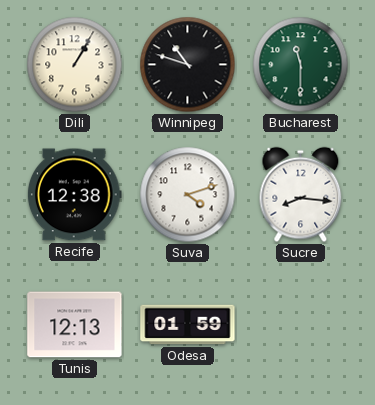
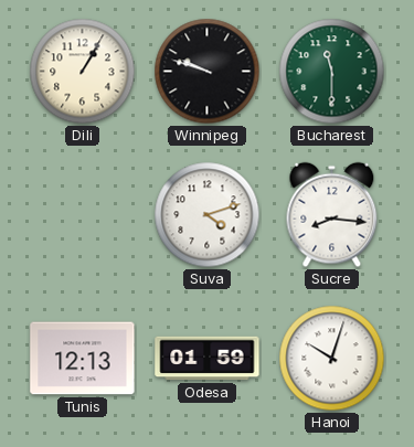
Winnipeg: 10:48 -> 9:48
Recife: 12:38 -> none
Hanoi: none -> 10:03
